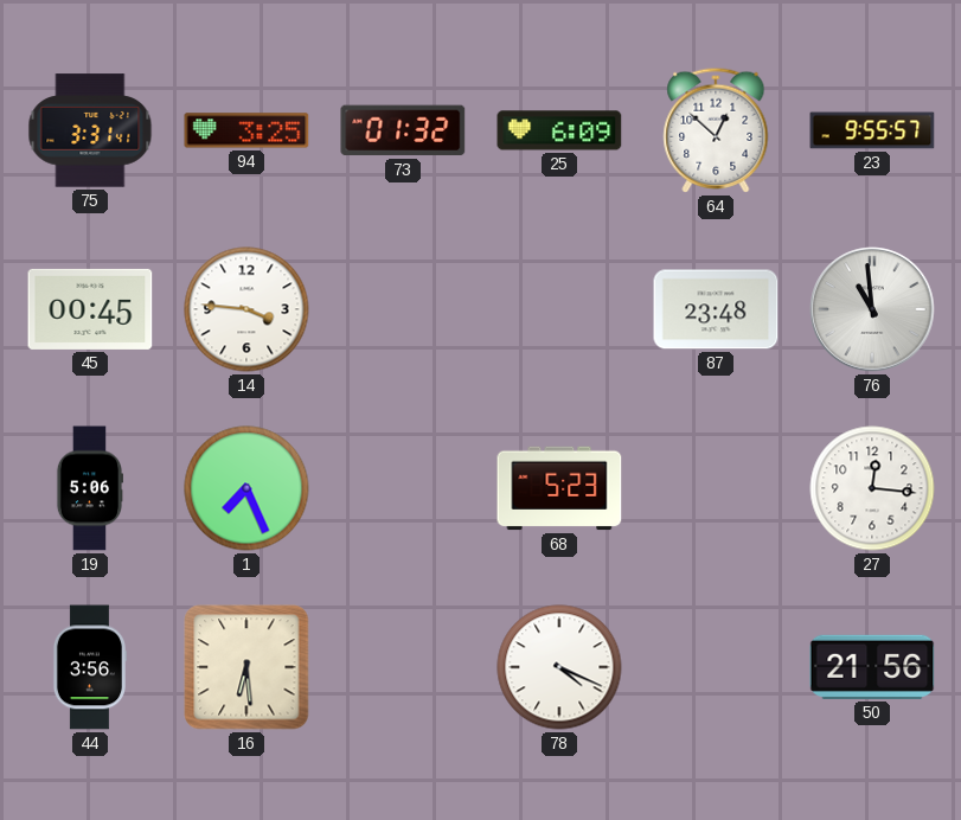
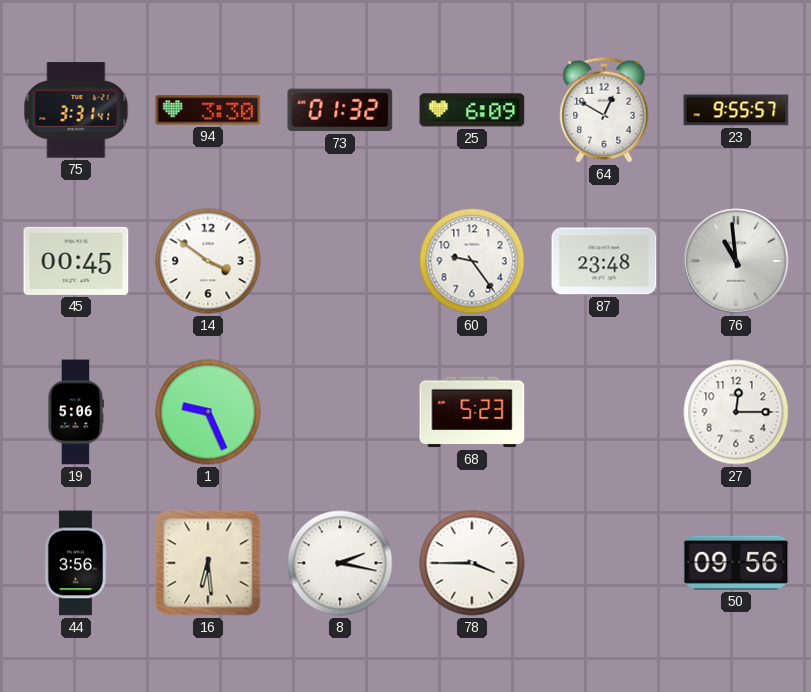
94: 3:25 -> 3:30
64: 12:52 -> 12:50
14: 3:46 -> 3:51
60: none -> 9:24
1: 7:26 -> 9:26
27: 12:16 -> 12:15
8: none -> 2:17
78: 4:19 -> 3:45
50: 21:56 -> 09:56
